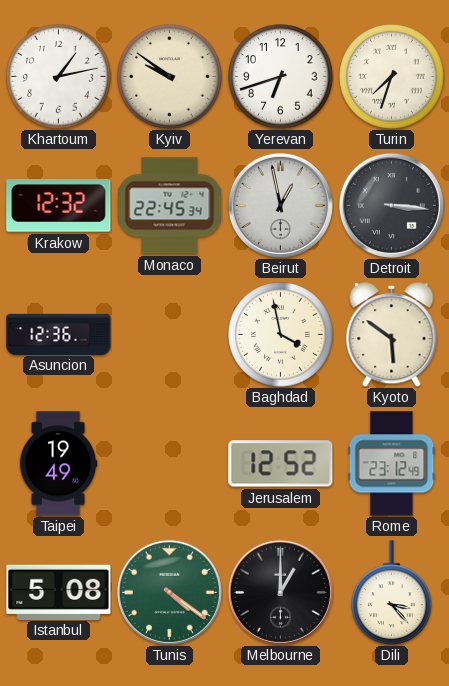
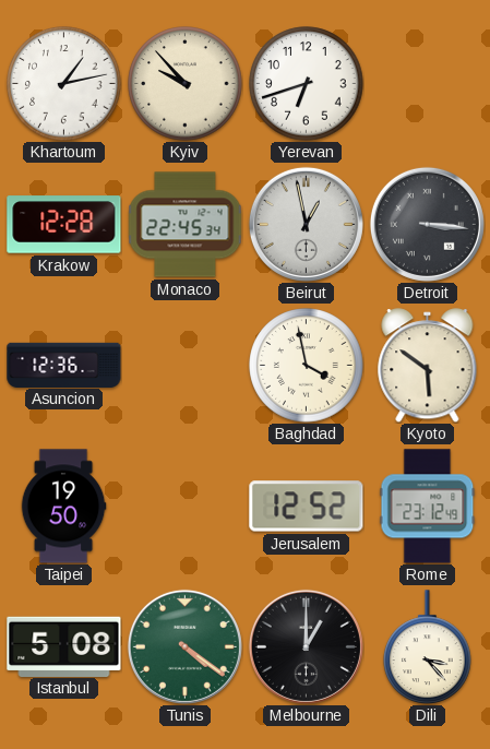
Kyiv: 9:51 -> 9:53
Turin: 7:33 -> none
Krakow: 12:32 -> 12:28
Taipei: 19:49 -> 19:50
